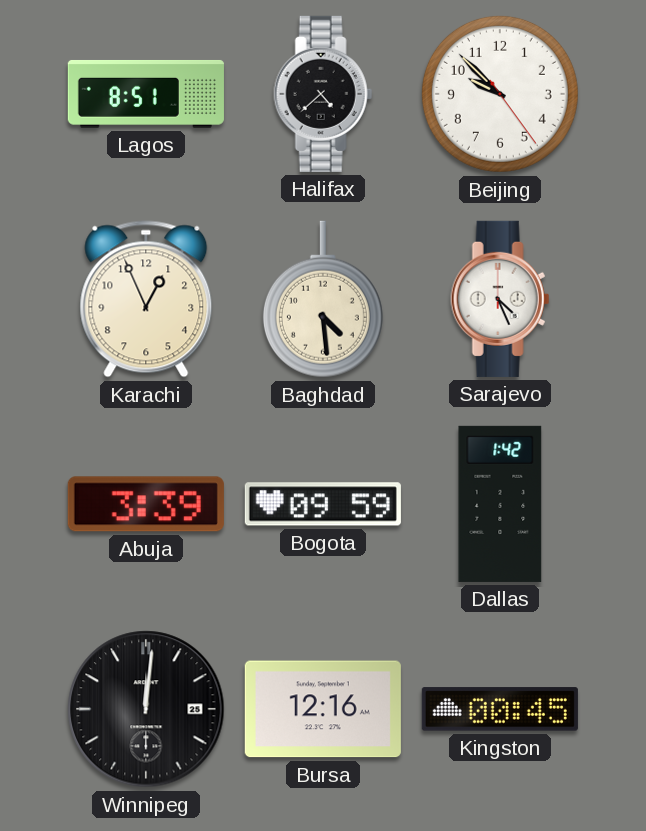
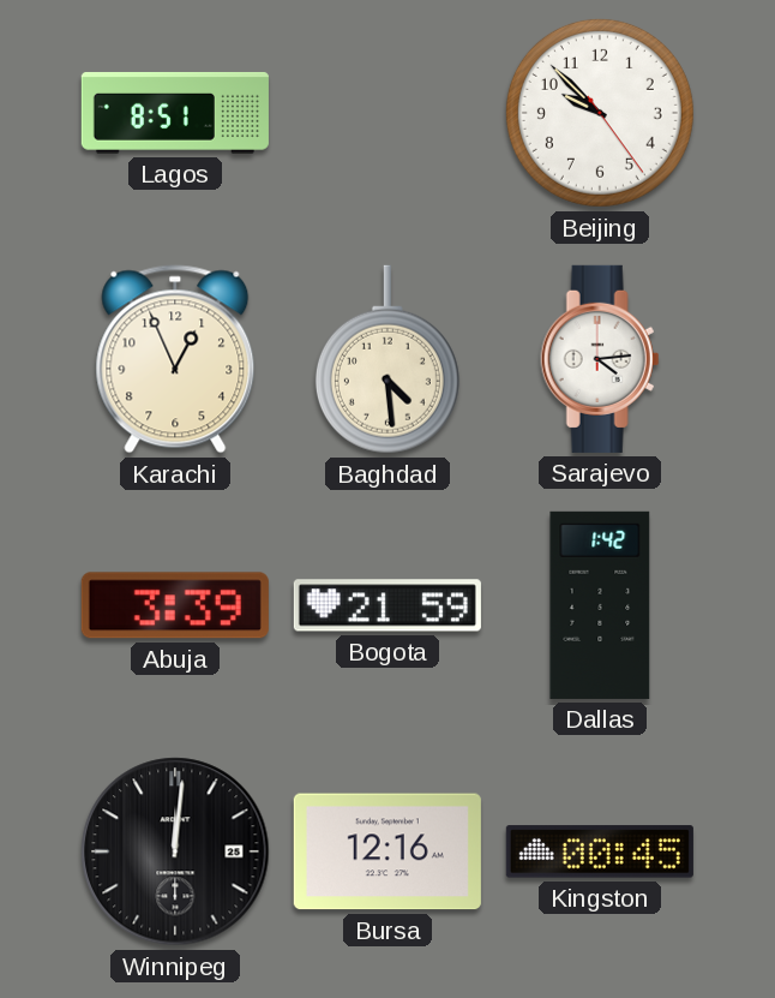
Halifax: 4:38 -> none
Sarajevo: 4:26 -> 4:14
Bogota: 09:59 -> 21:59
